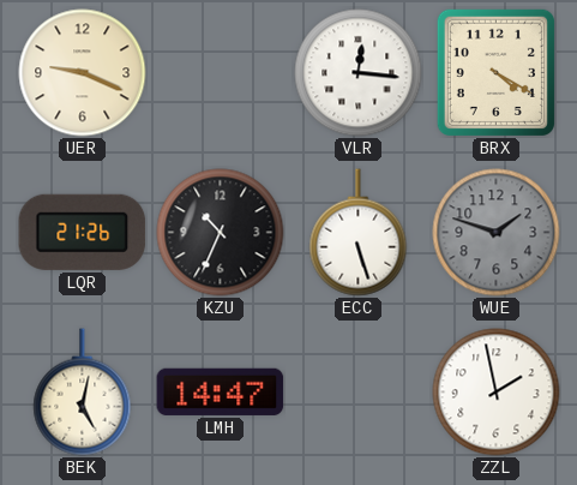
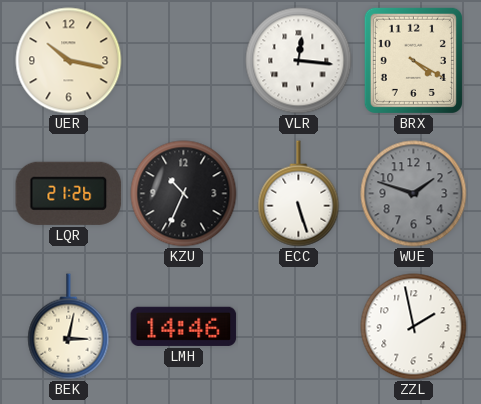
UER: 9:19 -> 10:17
BEK: 5:02 -> 3:02
LMH: 14:47 -> 14:46
